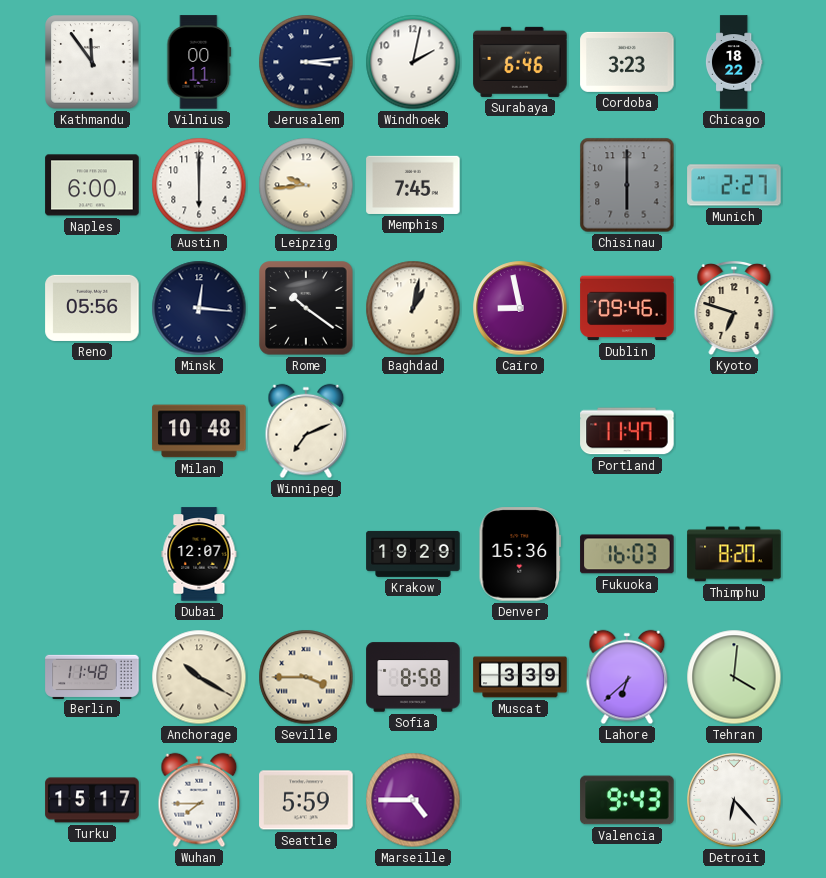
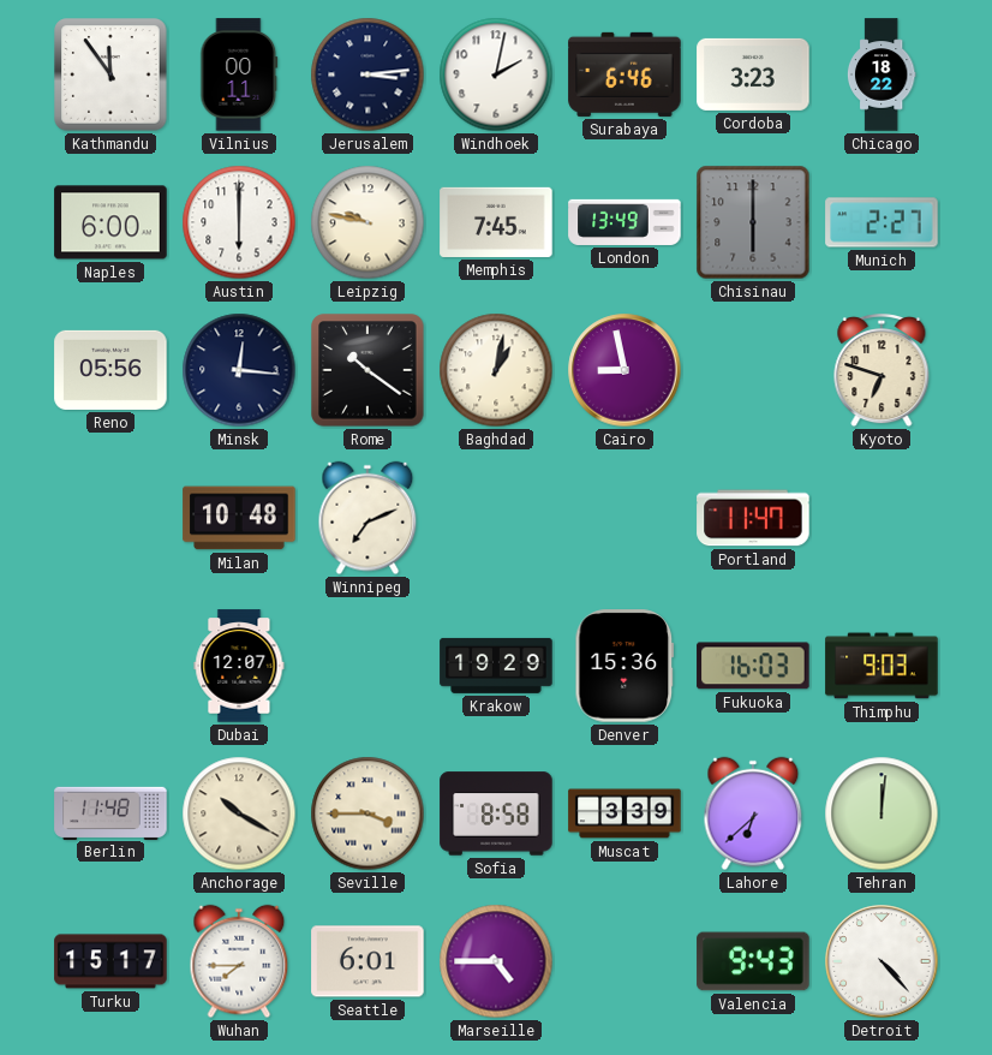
Leipzig: 9:44 -> 9:47
London: none -> 13:49
Dublin: 09:46 -> none
Thimphu: 8:20 -> 9:03
Tehran: 4:01 -> 12:01
Seattle: 5:59 -> 6:01
Detroit: 6:23 -> 4:23
